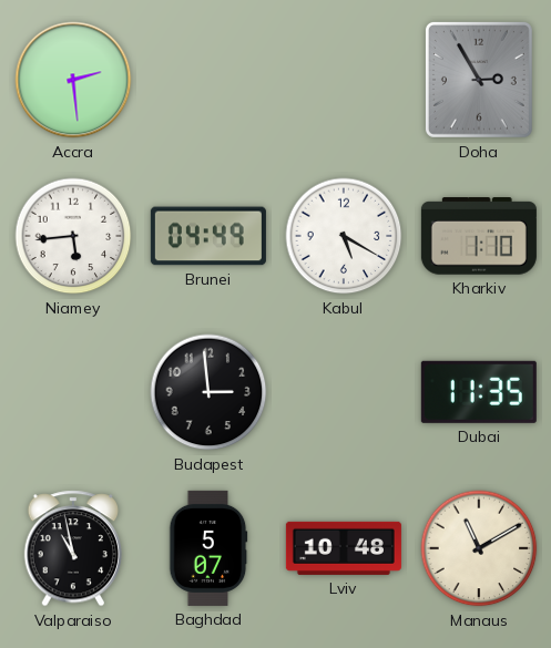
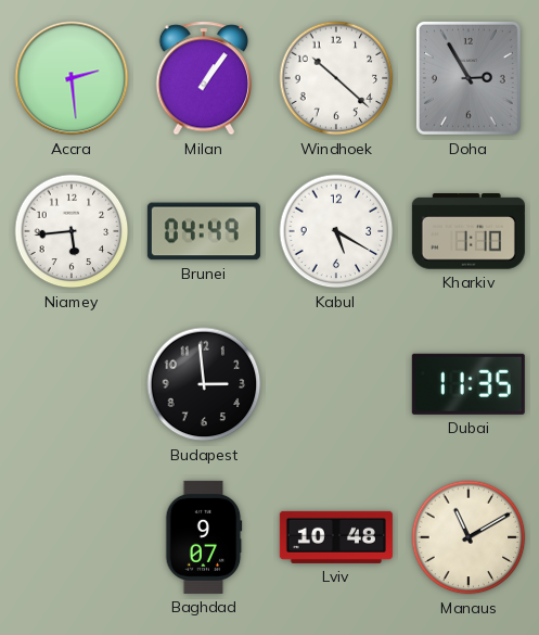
Milan: none -> 1:06
Windhoek: none -> 10:22
Valparaiso: 10:58 -> none
Baghdad: 5:07 -> 9:07
